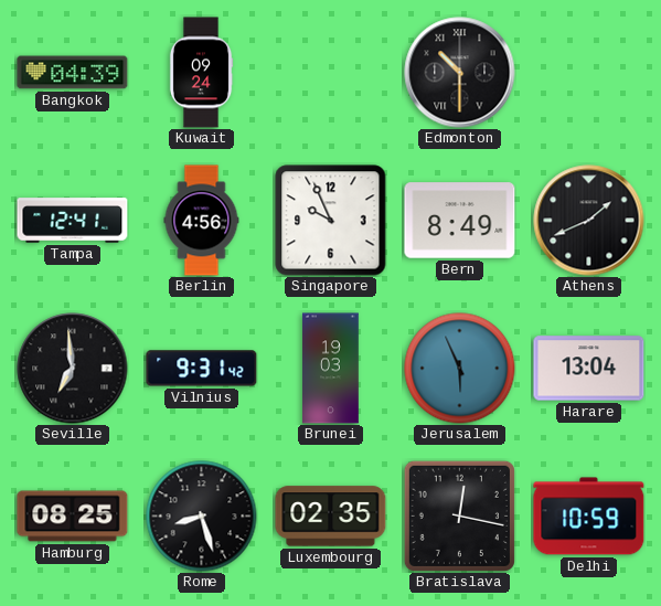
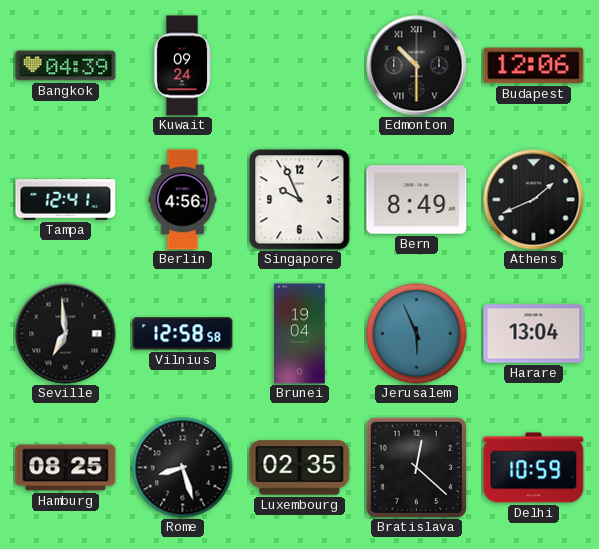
Budapest: none -> 12:06
Vilnius: 9:31 -> 12:58
Brunei: 19:03 -> 19:04
Bratislava: 12:17 -> 12:22
